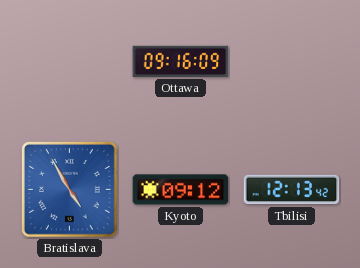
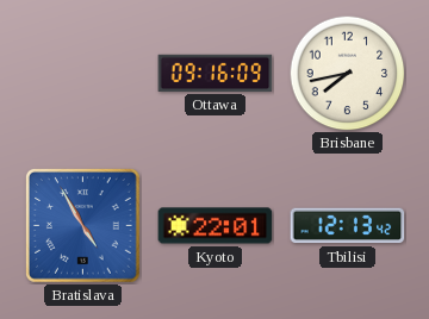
Brisbane: none -> 7:43
Kyoto: 09:12 -> 22:01
